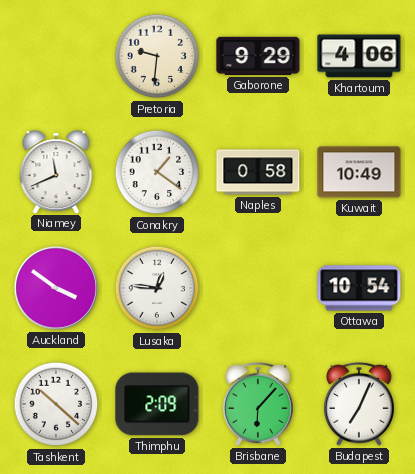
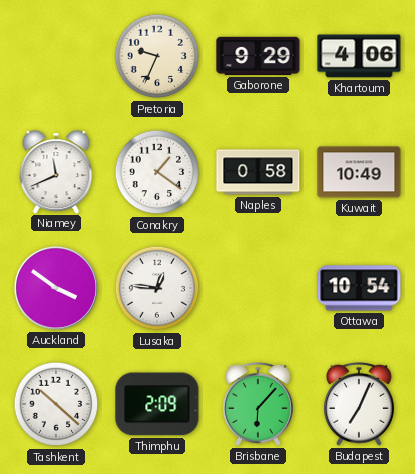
Pretoria: 9:31 -> 9:34
